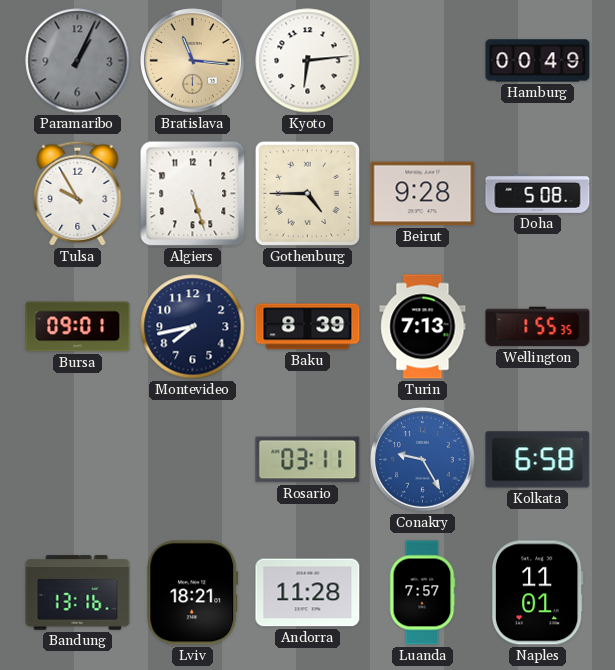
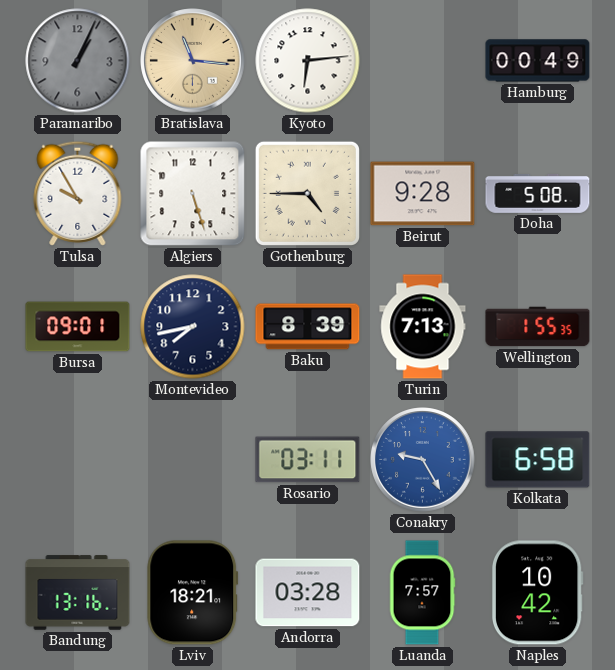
Andorra: 11:28 -> 03:28
Naples: 11:01 -> 10:42
